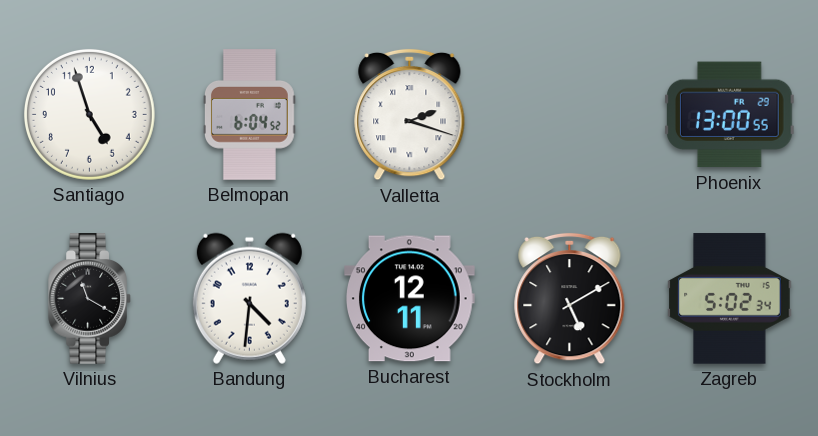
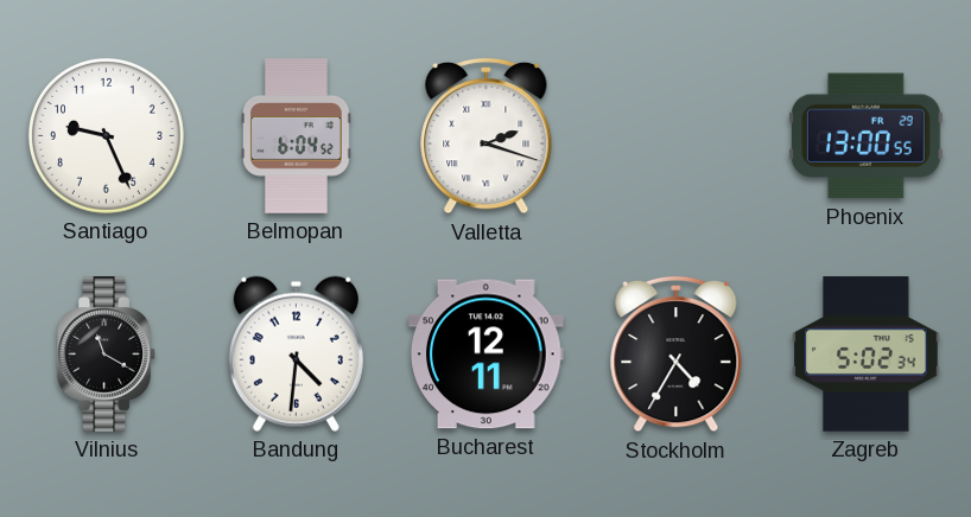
Santiago: 4:57 -> 9:26
Stockholm: 5:10 -> 4:35
